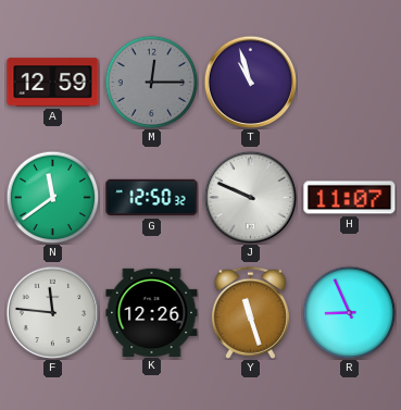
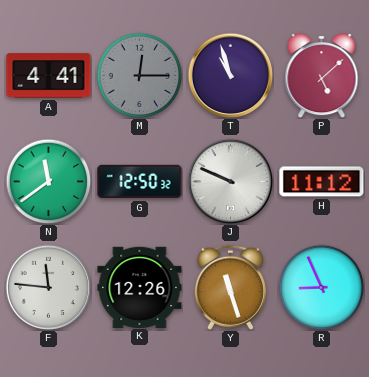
A: 12:59 -> 4:41
P: none -> 5:08
H: 11:07 -> 11:12
